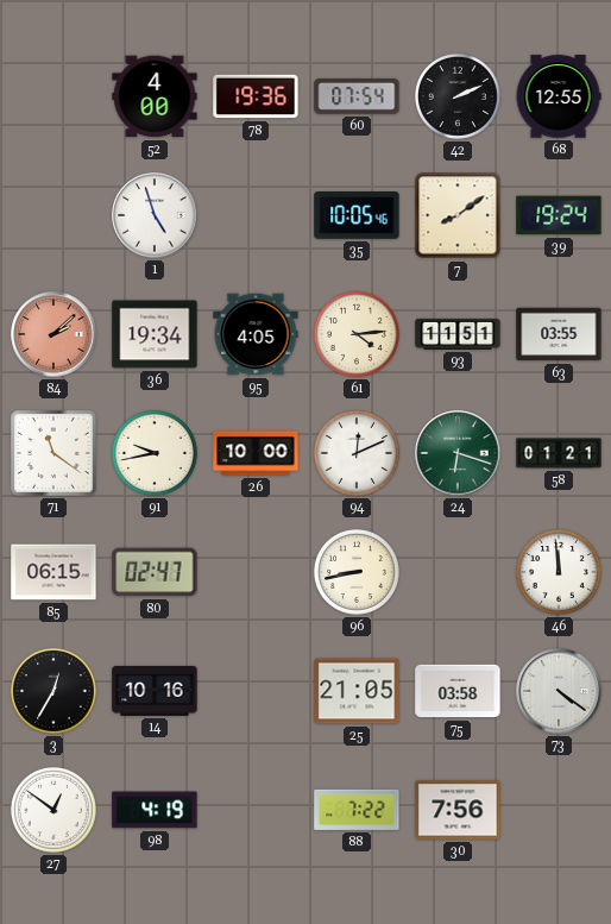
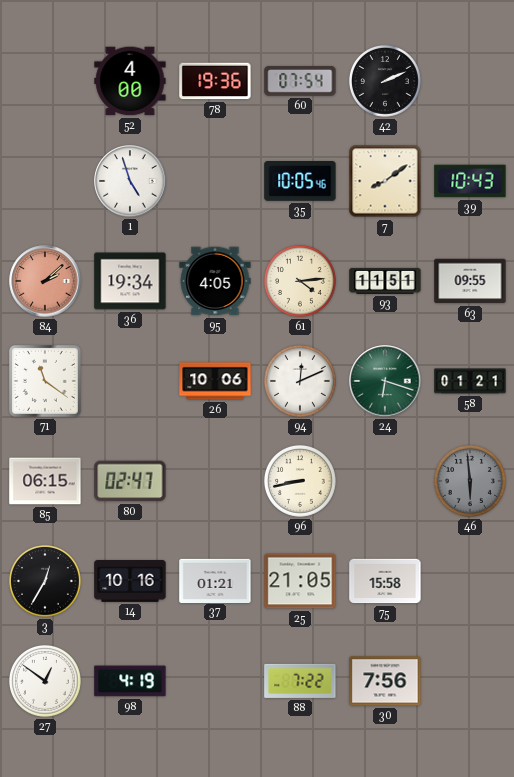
68: 12:55 -> none
39: 19:24 -> 10:43
63: 03:55 -> 09:55
91: 9:43 -> none
26: 10:00 -> 10:06
46: 11:59 -> 5:59
46 dial: white -> grey
37: none -> 01:21
75: 03:58 -> 15:58
73: 4:21 -> none
